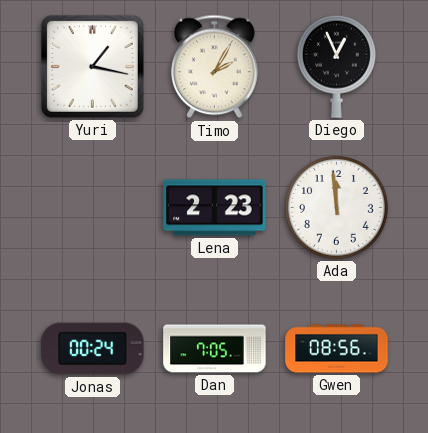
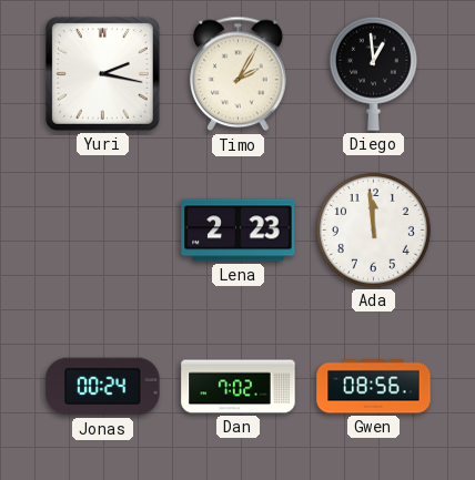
Yuri: 1:17 -> 2:17
Diego: 12:56 -> 12:59
Dan: 7:05 -> 7:02
